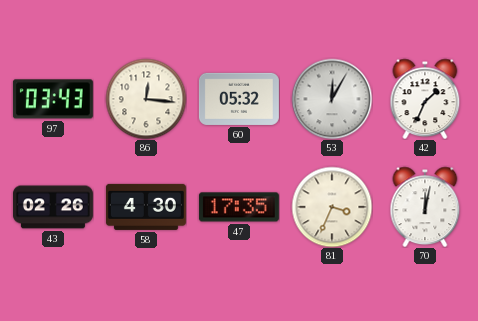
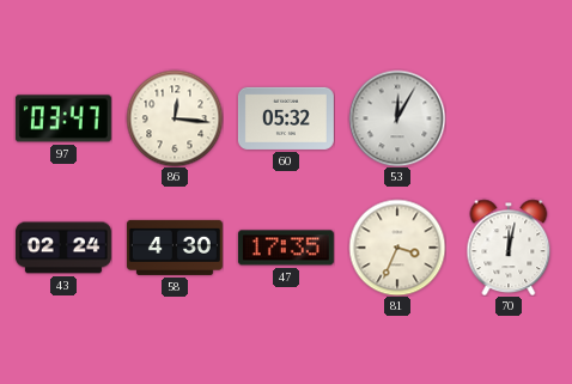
97: 03:43 -> 03:47
42: 1:34 -> none
43: 02:26 -> 02:24
